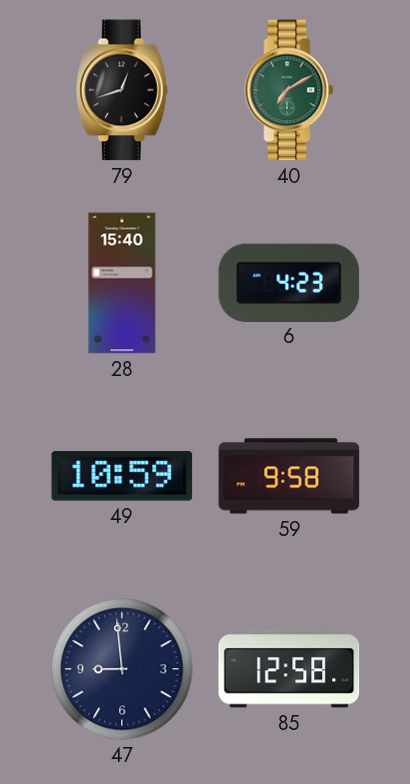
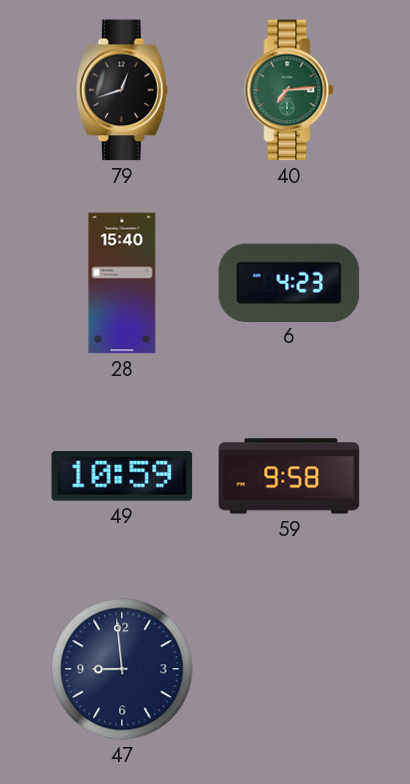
40: 7:10 -> 7:14
85: 12:58 -> none
